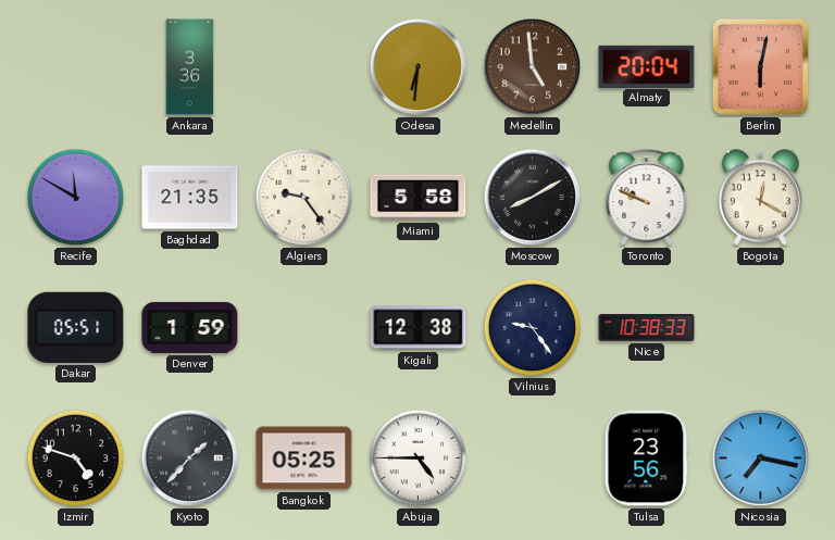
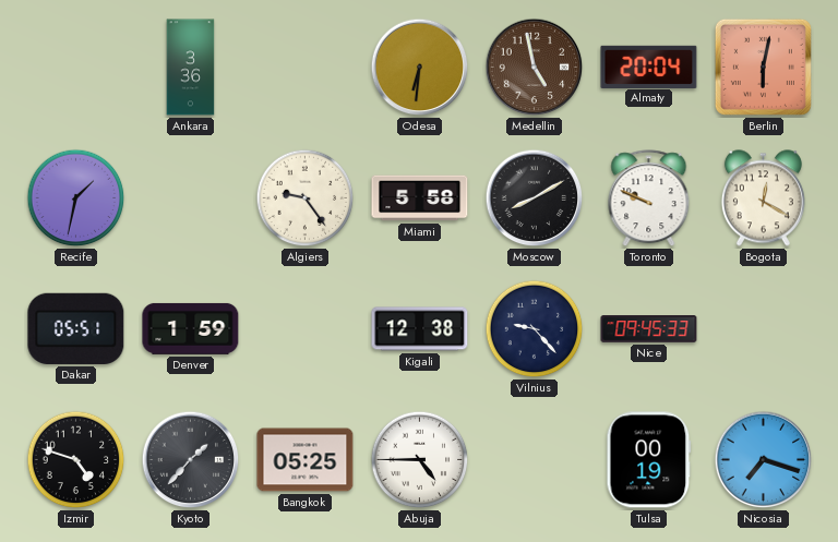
Medellin: 4:59 -> 4:58
Recife: 11:50 -> 1:32
Baghdad: 21:35 -> none
Vilnius: 9:24 -> 9:23
Nice: 10:38 -> 09:45
Tulsa: 23:56 -> 00:19
Nicosia: 7:17 -> 7:18
